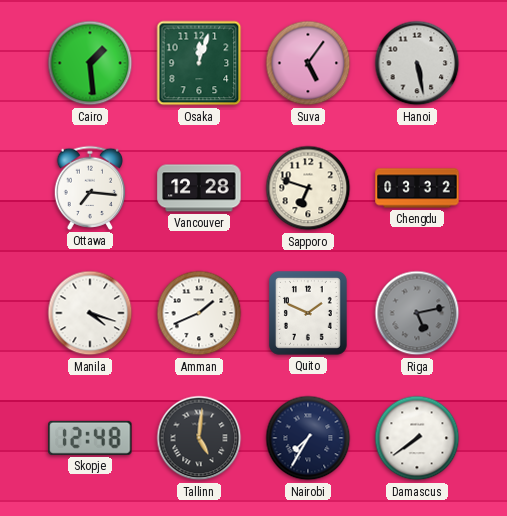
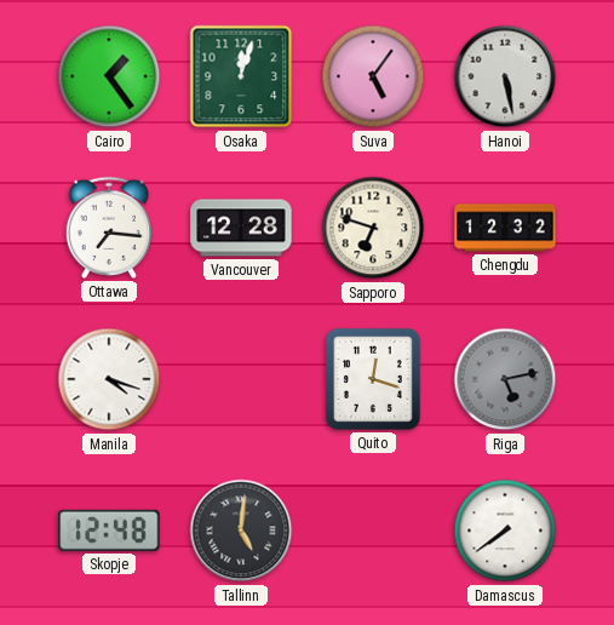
Cairo: 1:29 -> 1:24
Chengdu: 03:32 -> 12:32
Amman: 1:41 -> none
Quito: 1:49 -> 12:18
Nairobi: 7:35 -> none
